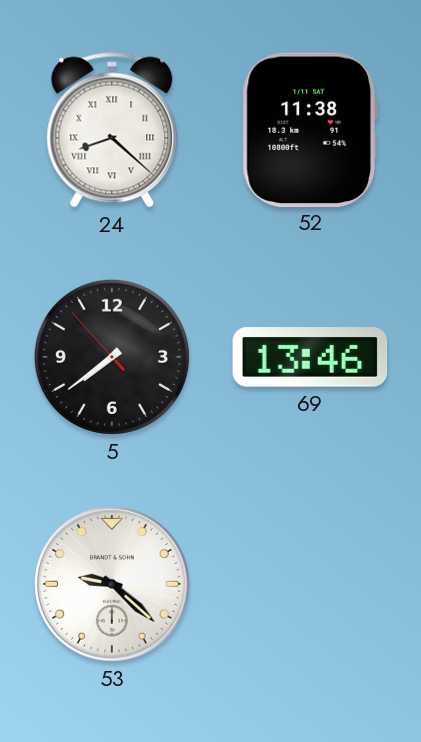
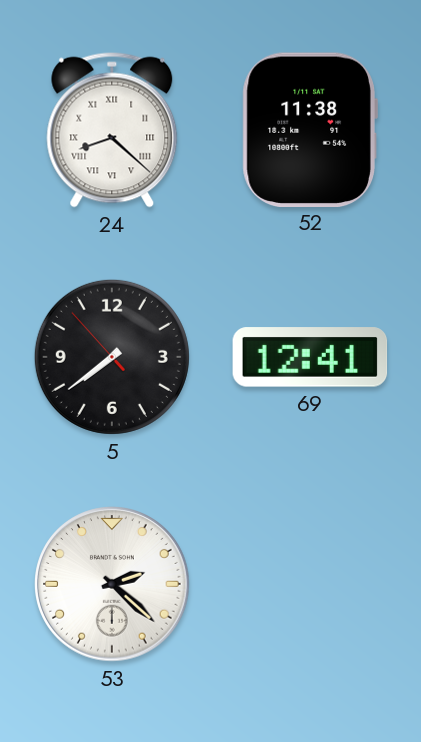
69: 13:46 -> 12:41
53: 9:22 -> 2:22
